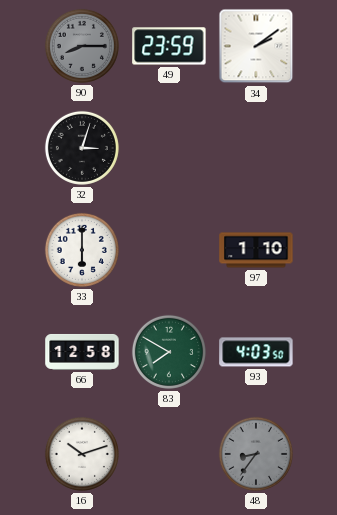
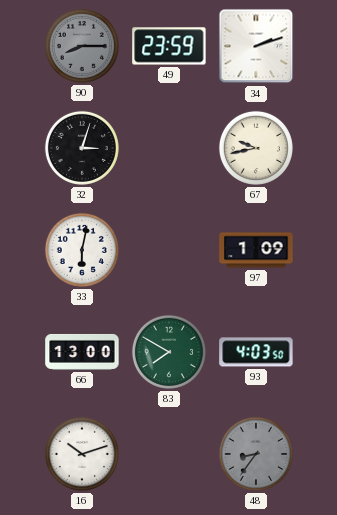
34: 2:09 -> 2:12
67: none -> 9:43
33: 6:00 -> 6:02
97: 1:10 -> 1:09
66: 12:58 -> 13:00
